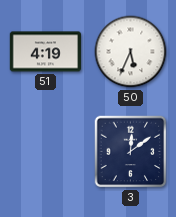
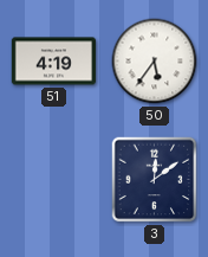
50: 5:34 -> 5:36
